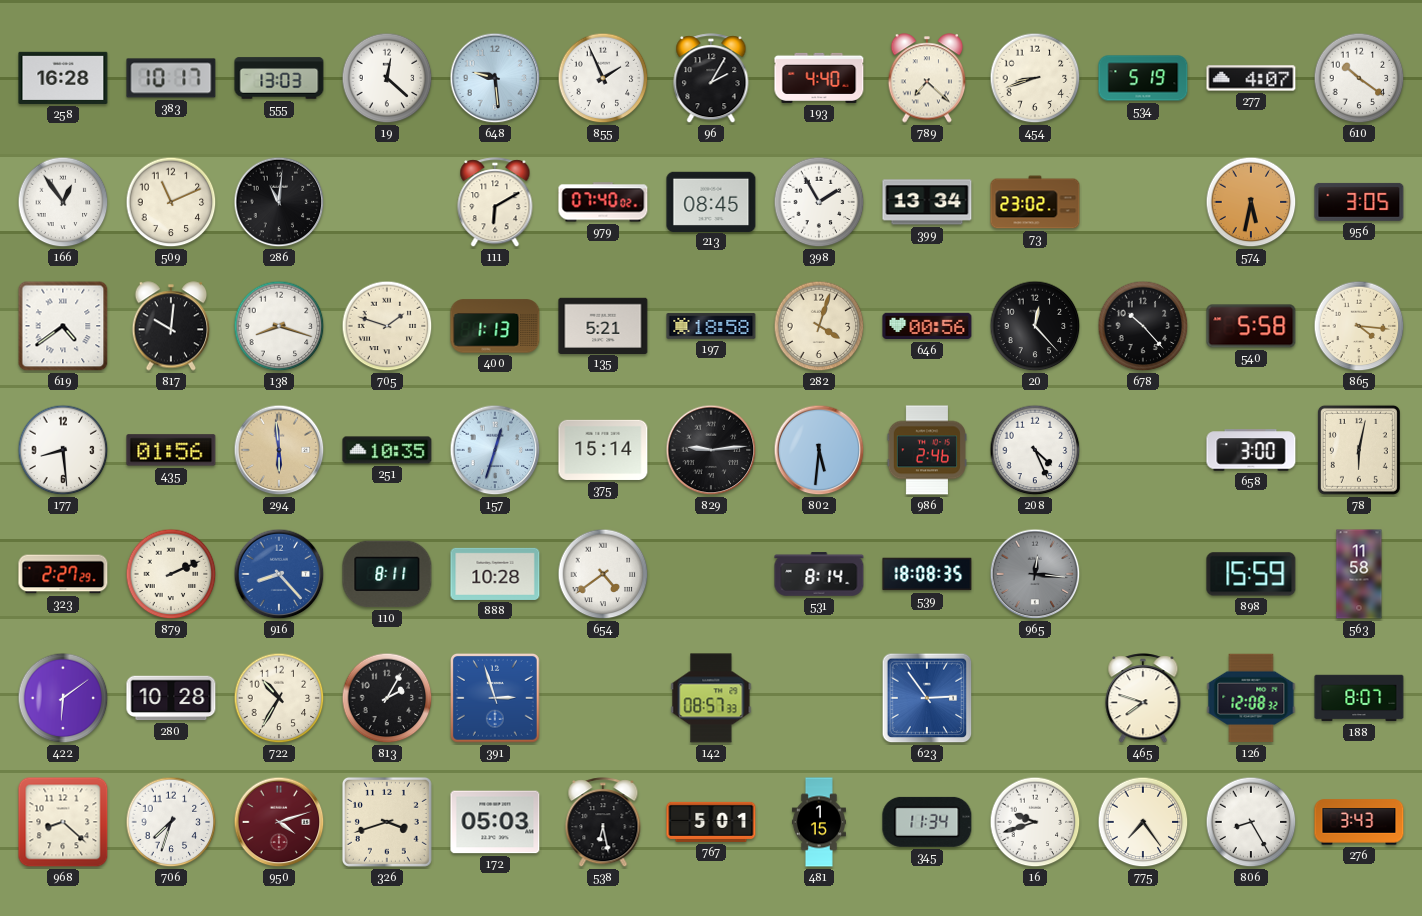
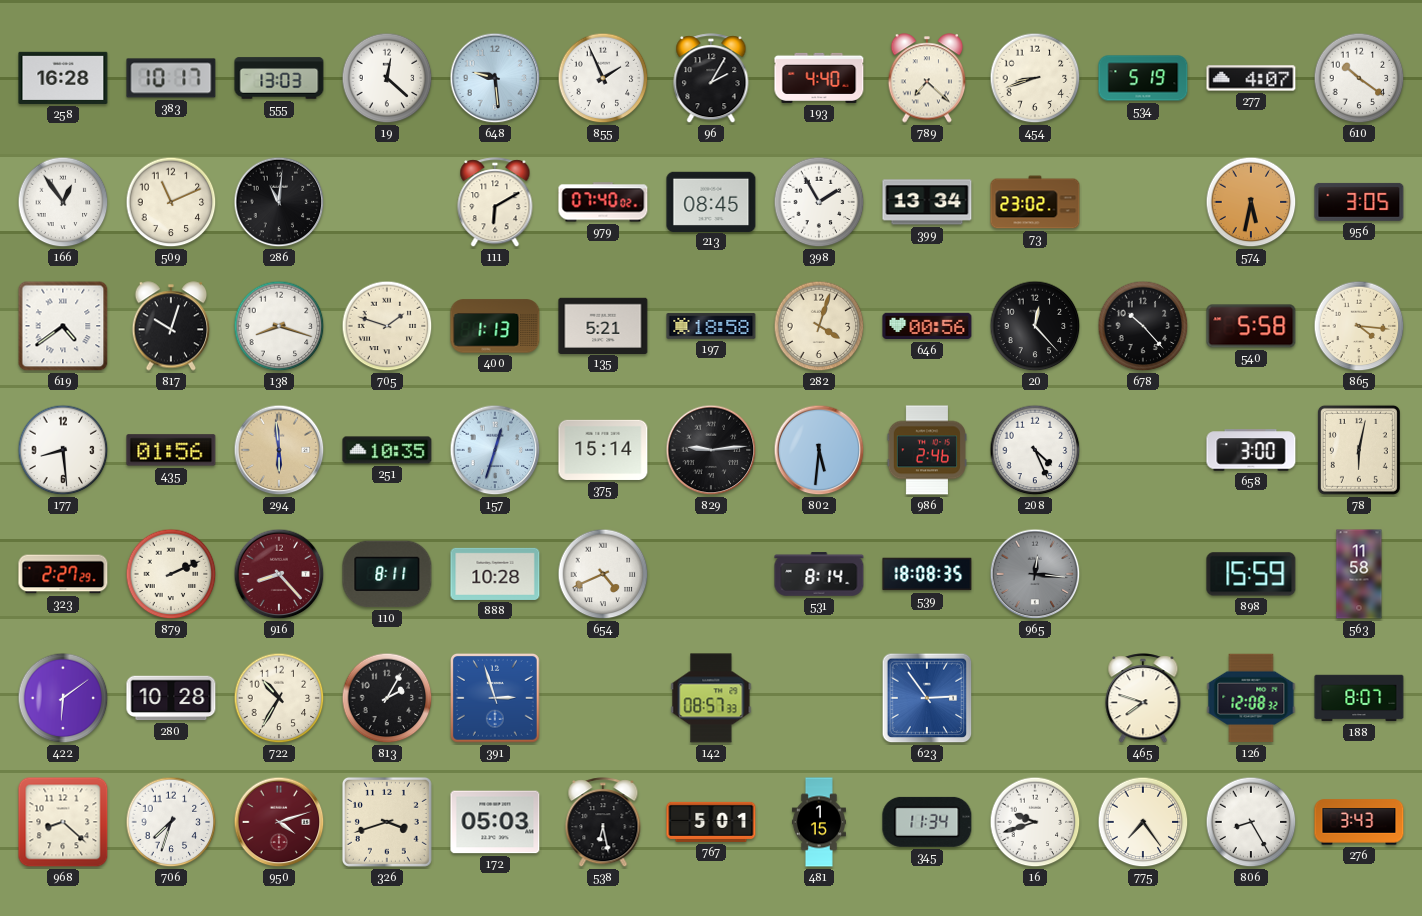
817: 10:01 -> 10:03
916 dial: blue -> burgundy
654: 4:39 -> 4:41
